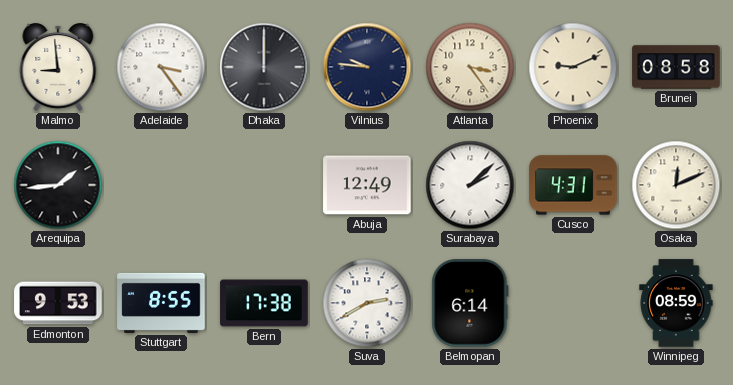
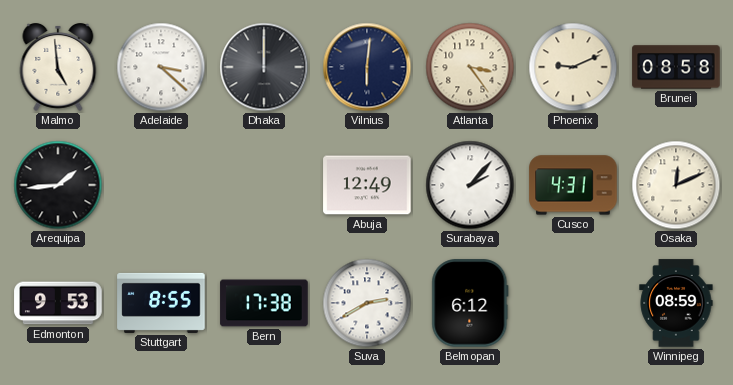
Malmo: 8:59 -> 4:59
Adelaide: 3:24 -> 3:22
Vilnius: 9:46 -> 6:01
Surabaya: 2:08 -> 2:07
Belmopan: 6:14 -> 6:12
